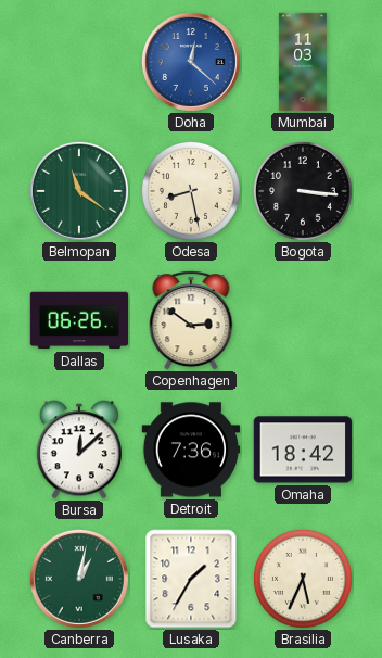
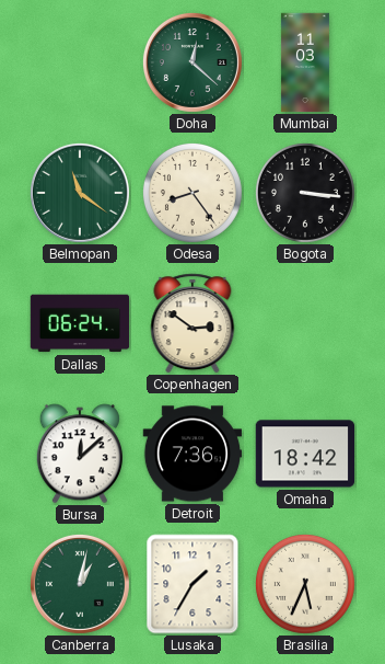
Doha dial: blue -> green
Odesa: 8:28 -> 8:24
Dallas: 06:26 -> 06:24
